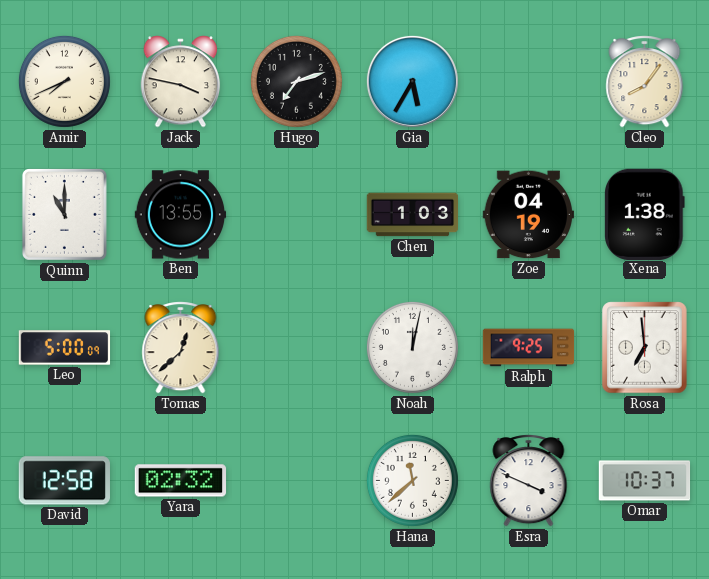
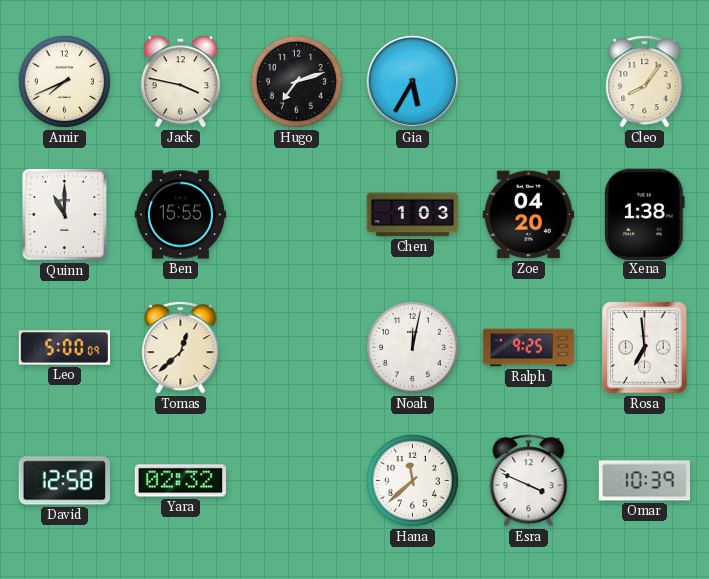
Ben: 13:55 -> 15:55
Zoe: 04:19 -> 04:20
Omar: 10:37 -> 10:39
